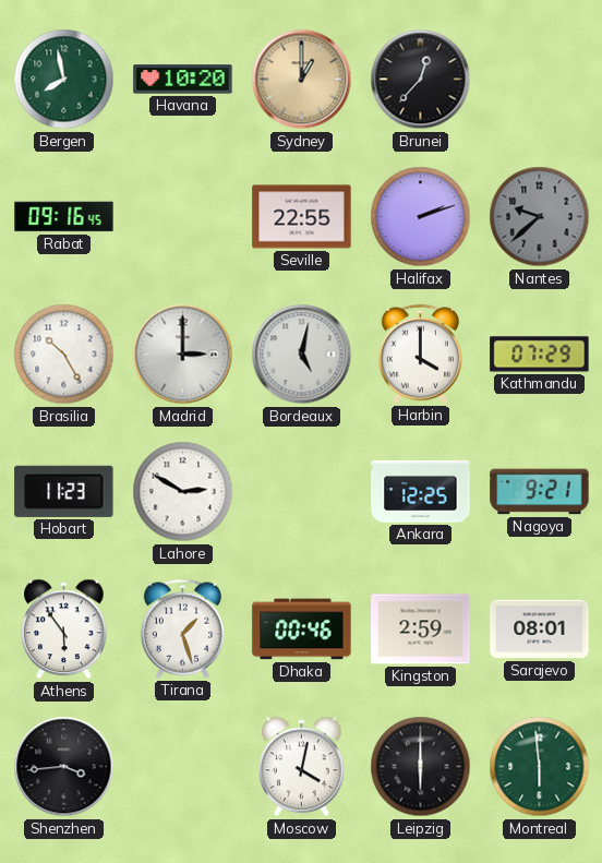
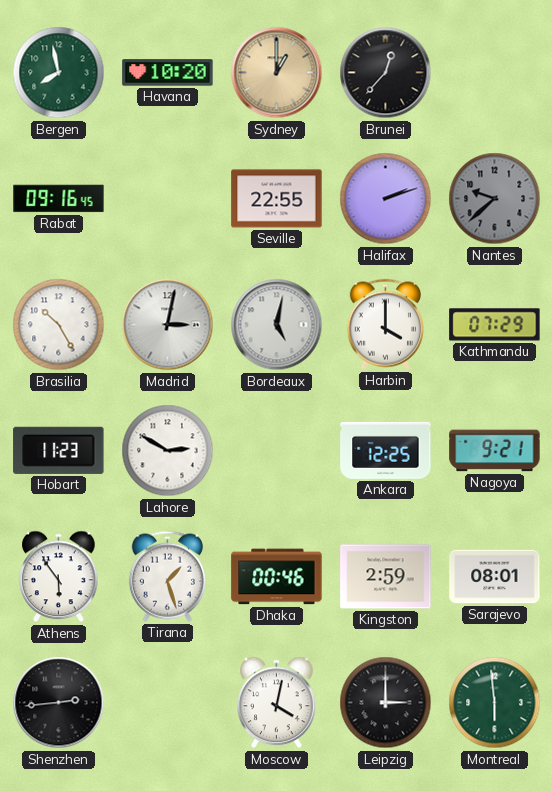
Madrid: 3:00 -> 3:02
Shenzhen: 3:44 -> 2:44
Leipzig: 6:00 -> 3:00
